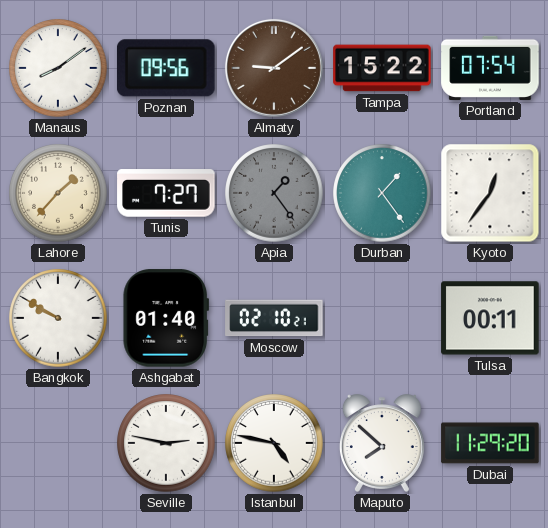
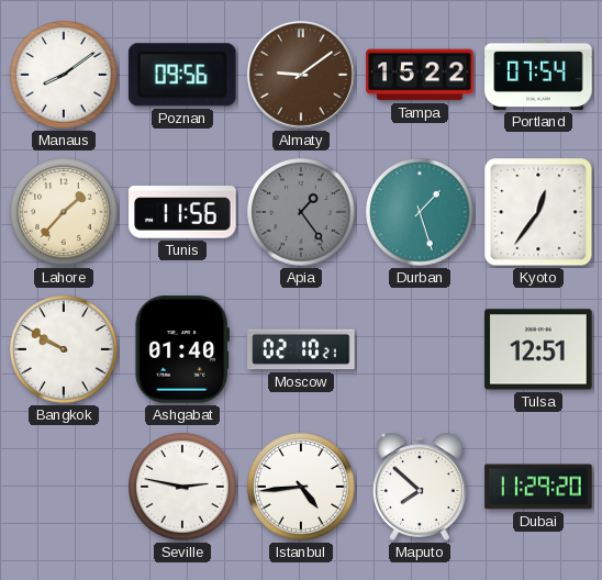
Tunis: 7:27 -> 11:56
Durban: 1:24 -> 1:27
Tulsa: 00:11 -> 12:51
Istanbul: 4:47 -> 4:44
